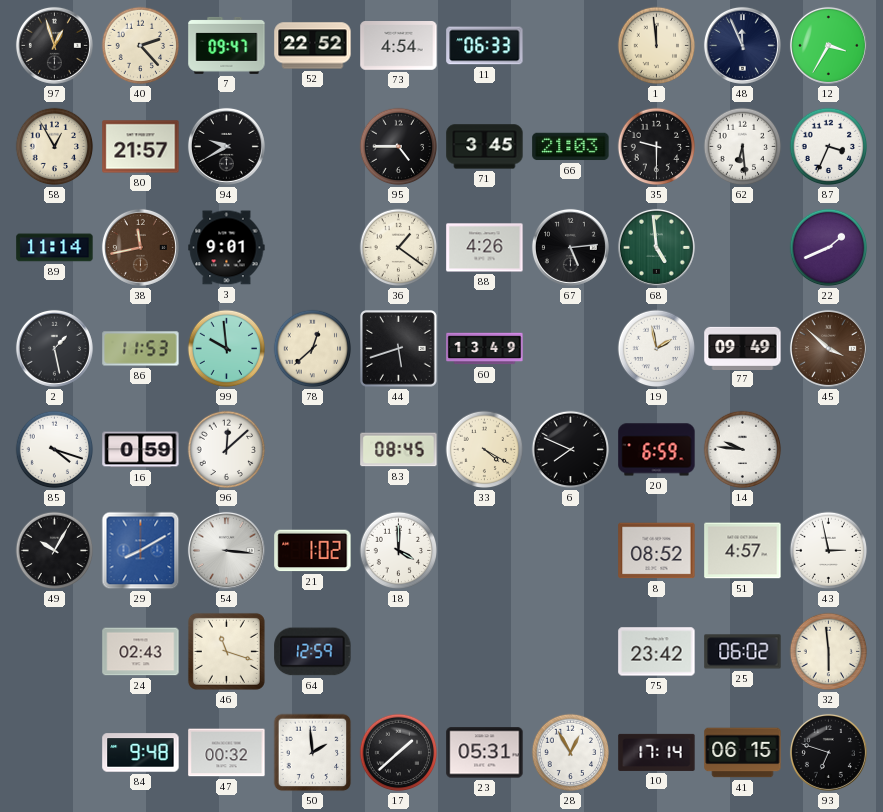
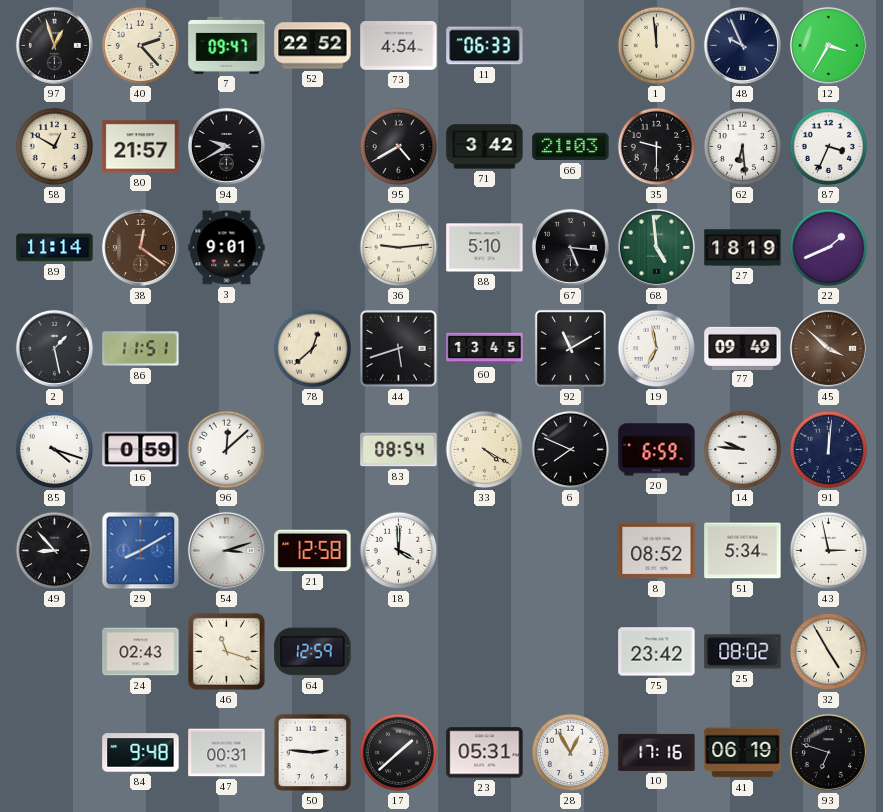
48: 11:56 -> 9:56
58: 12:55 -> 12:50
95: 4:45 -> 4:40
71: 3:45 -> 3:42
38: 11:43 -> 12:21
36: 1:21 -> 9:14
88: 4:26 -> 5:10
67: 5:14 -> 5:16
27: none -> 18:19
86: 11:53 -> 11:51
99: 9:59 -> none
60: 13:49 -> 13:45
92: none -> 11:10
19: 1:58 -> 6:58
83: 08:45 -> 08:54
91: none -> 12:01
49: 10:05 -> 8:53
54: 3:16 -> 3:12
21: 1:02 -> 12:58
51: 4:57 -> 5:34
25: 06:02 -> 08:02
32: 5:59 -> 4:55
47: 00:32 -> 00:31
50: 1:59 -> 2:46
10: 17:14 -> 17:16
41: 06:15 -> 06:19
